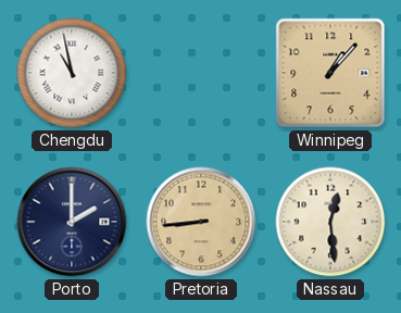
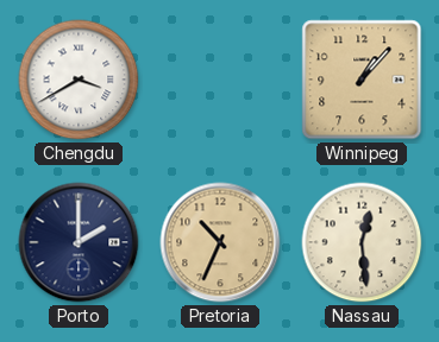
Chengdu: 10:58 -> 3:40
Pretoria: 8:44 -> 10:34
